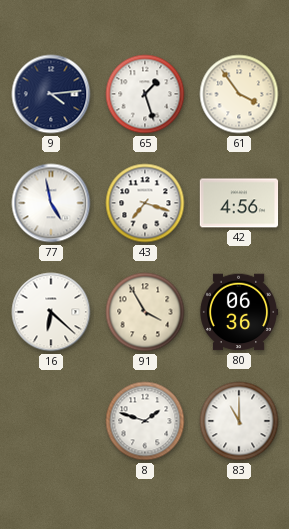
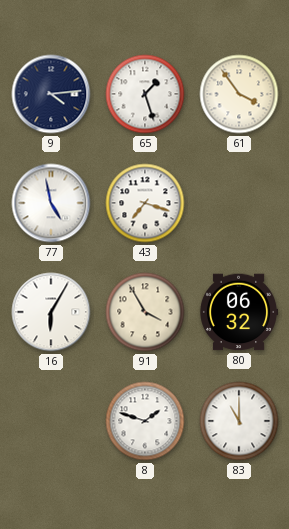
42: 4:56 -> none
16: 6:22 -> 6:05
80: 06:36 -> 06:32
